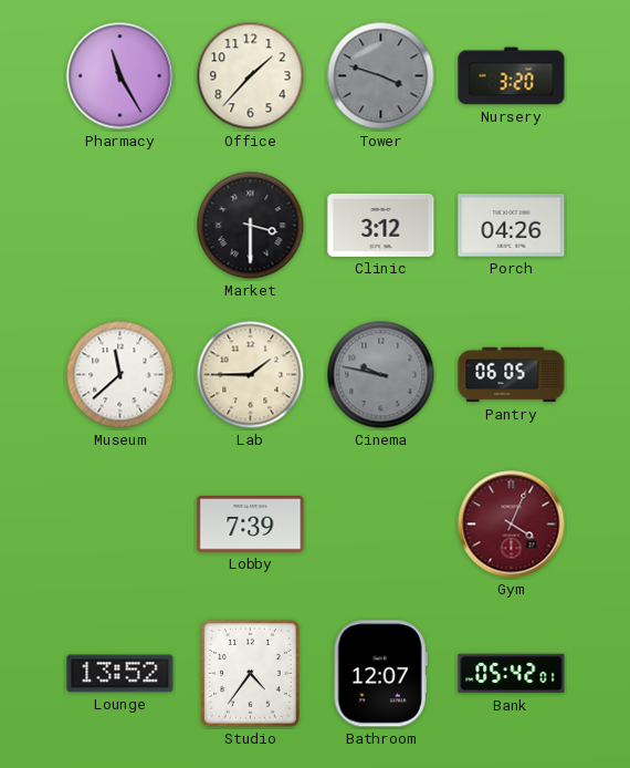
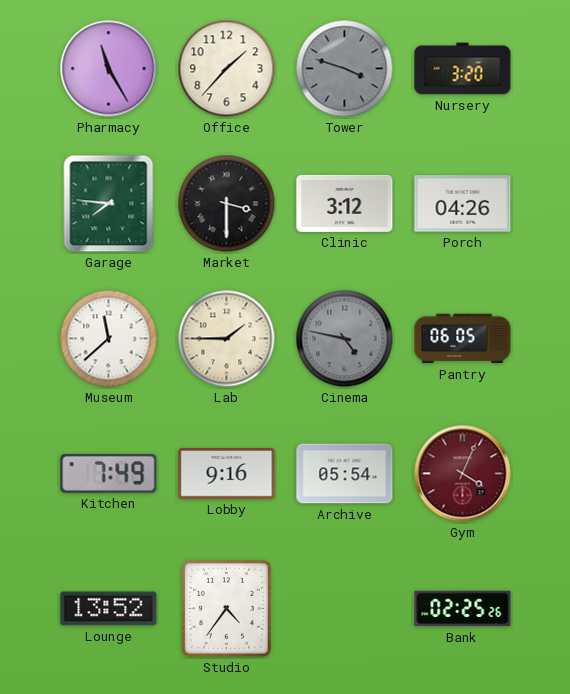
Garage: none -> 7:46
Cinema: 9:47 -> 4:47
Kitchen: none -> 7:49
Lobby: 7:39 -> 9:16
Archive: none -> 05:54
Bathroom: 12:07 -> none
Bank: 05:42 -> 02:25
